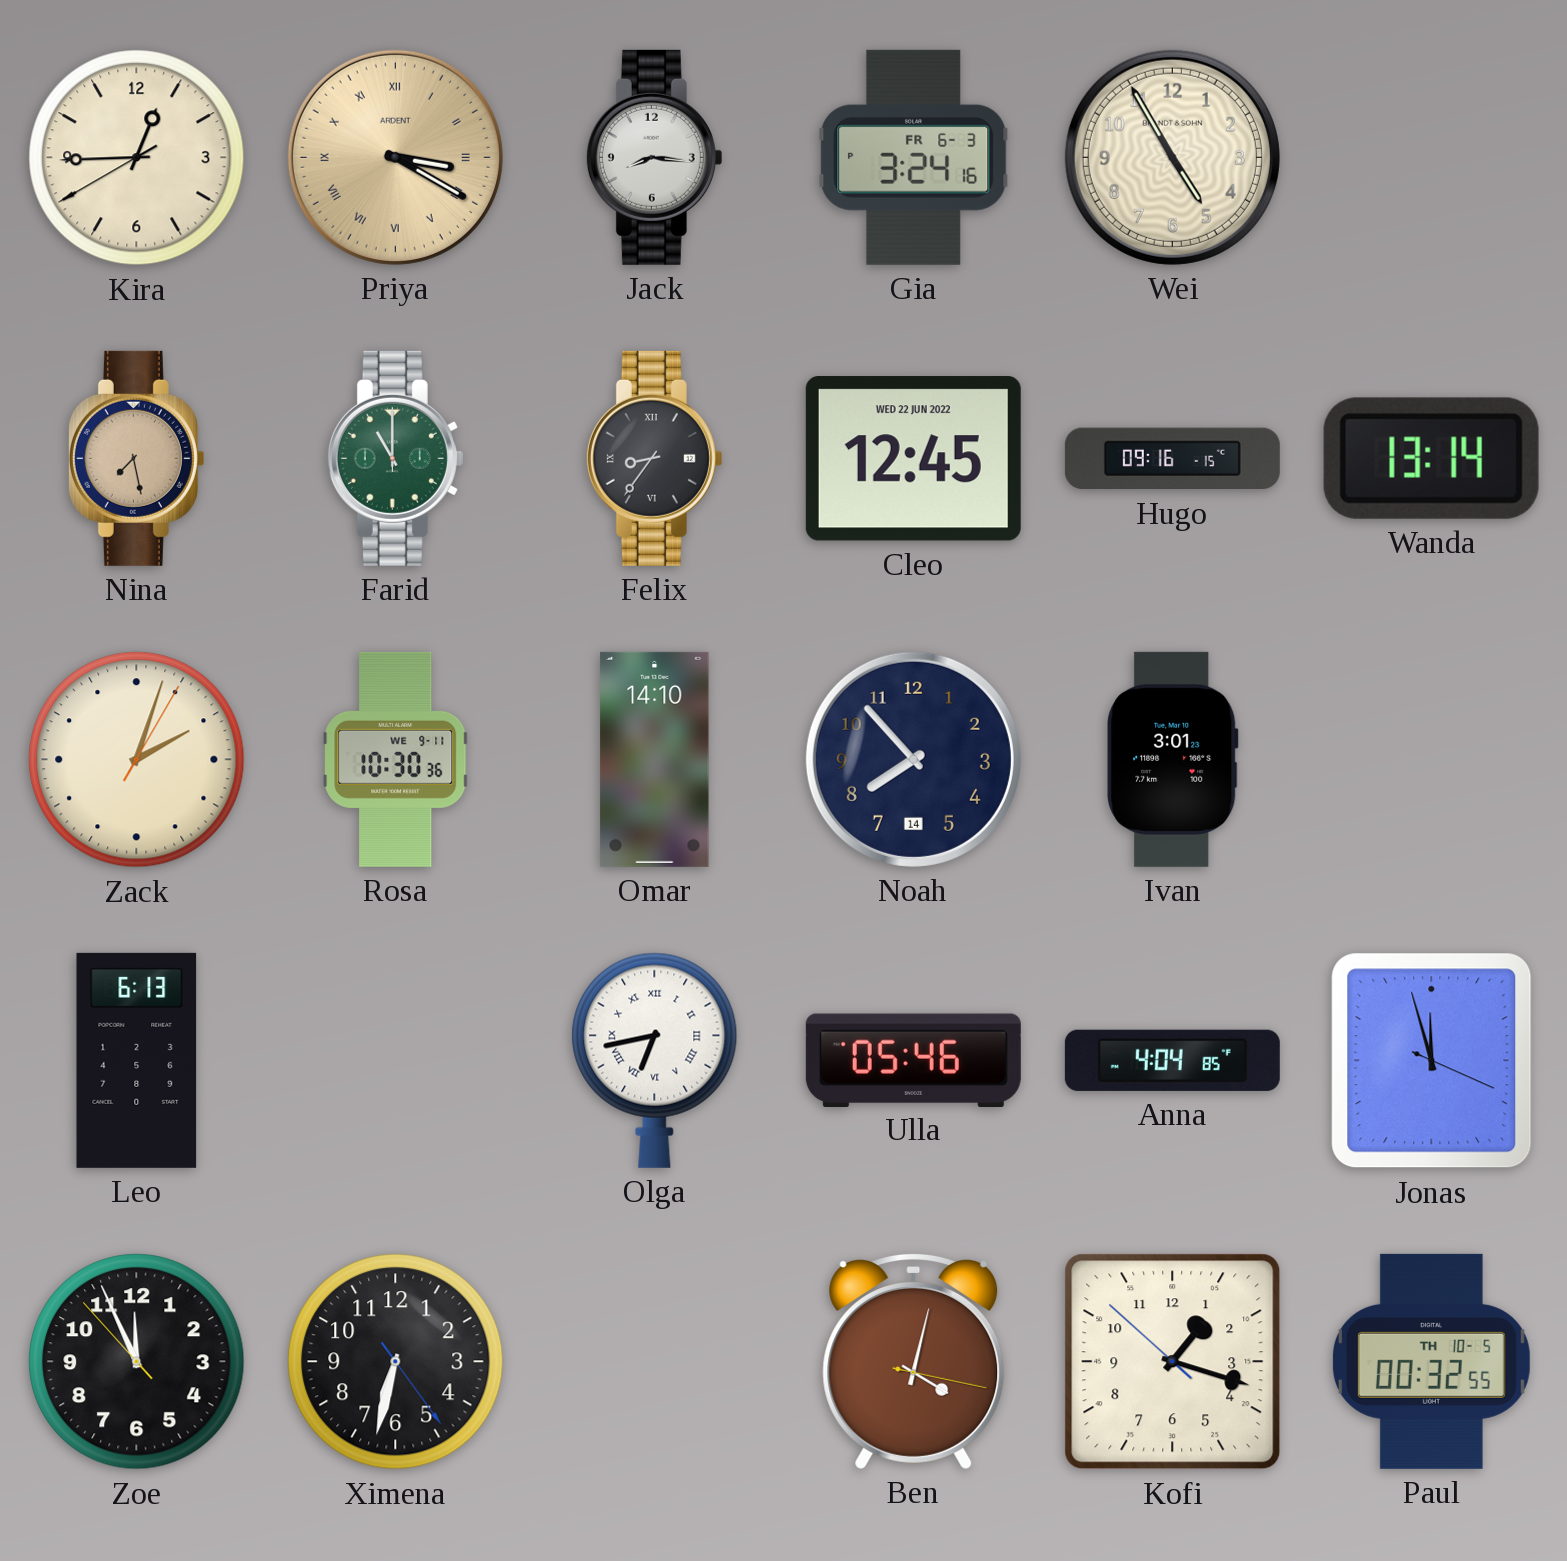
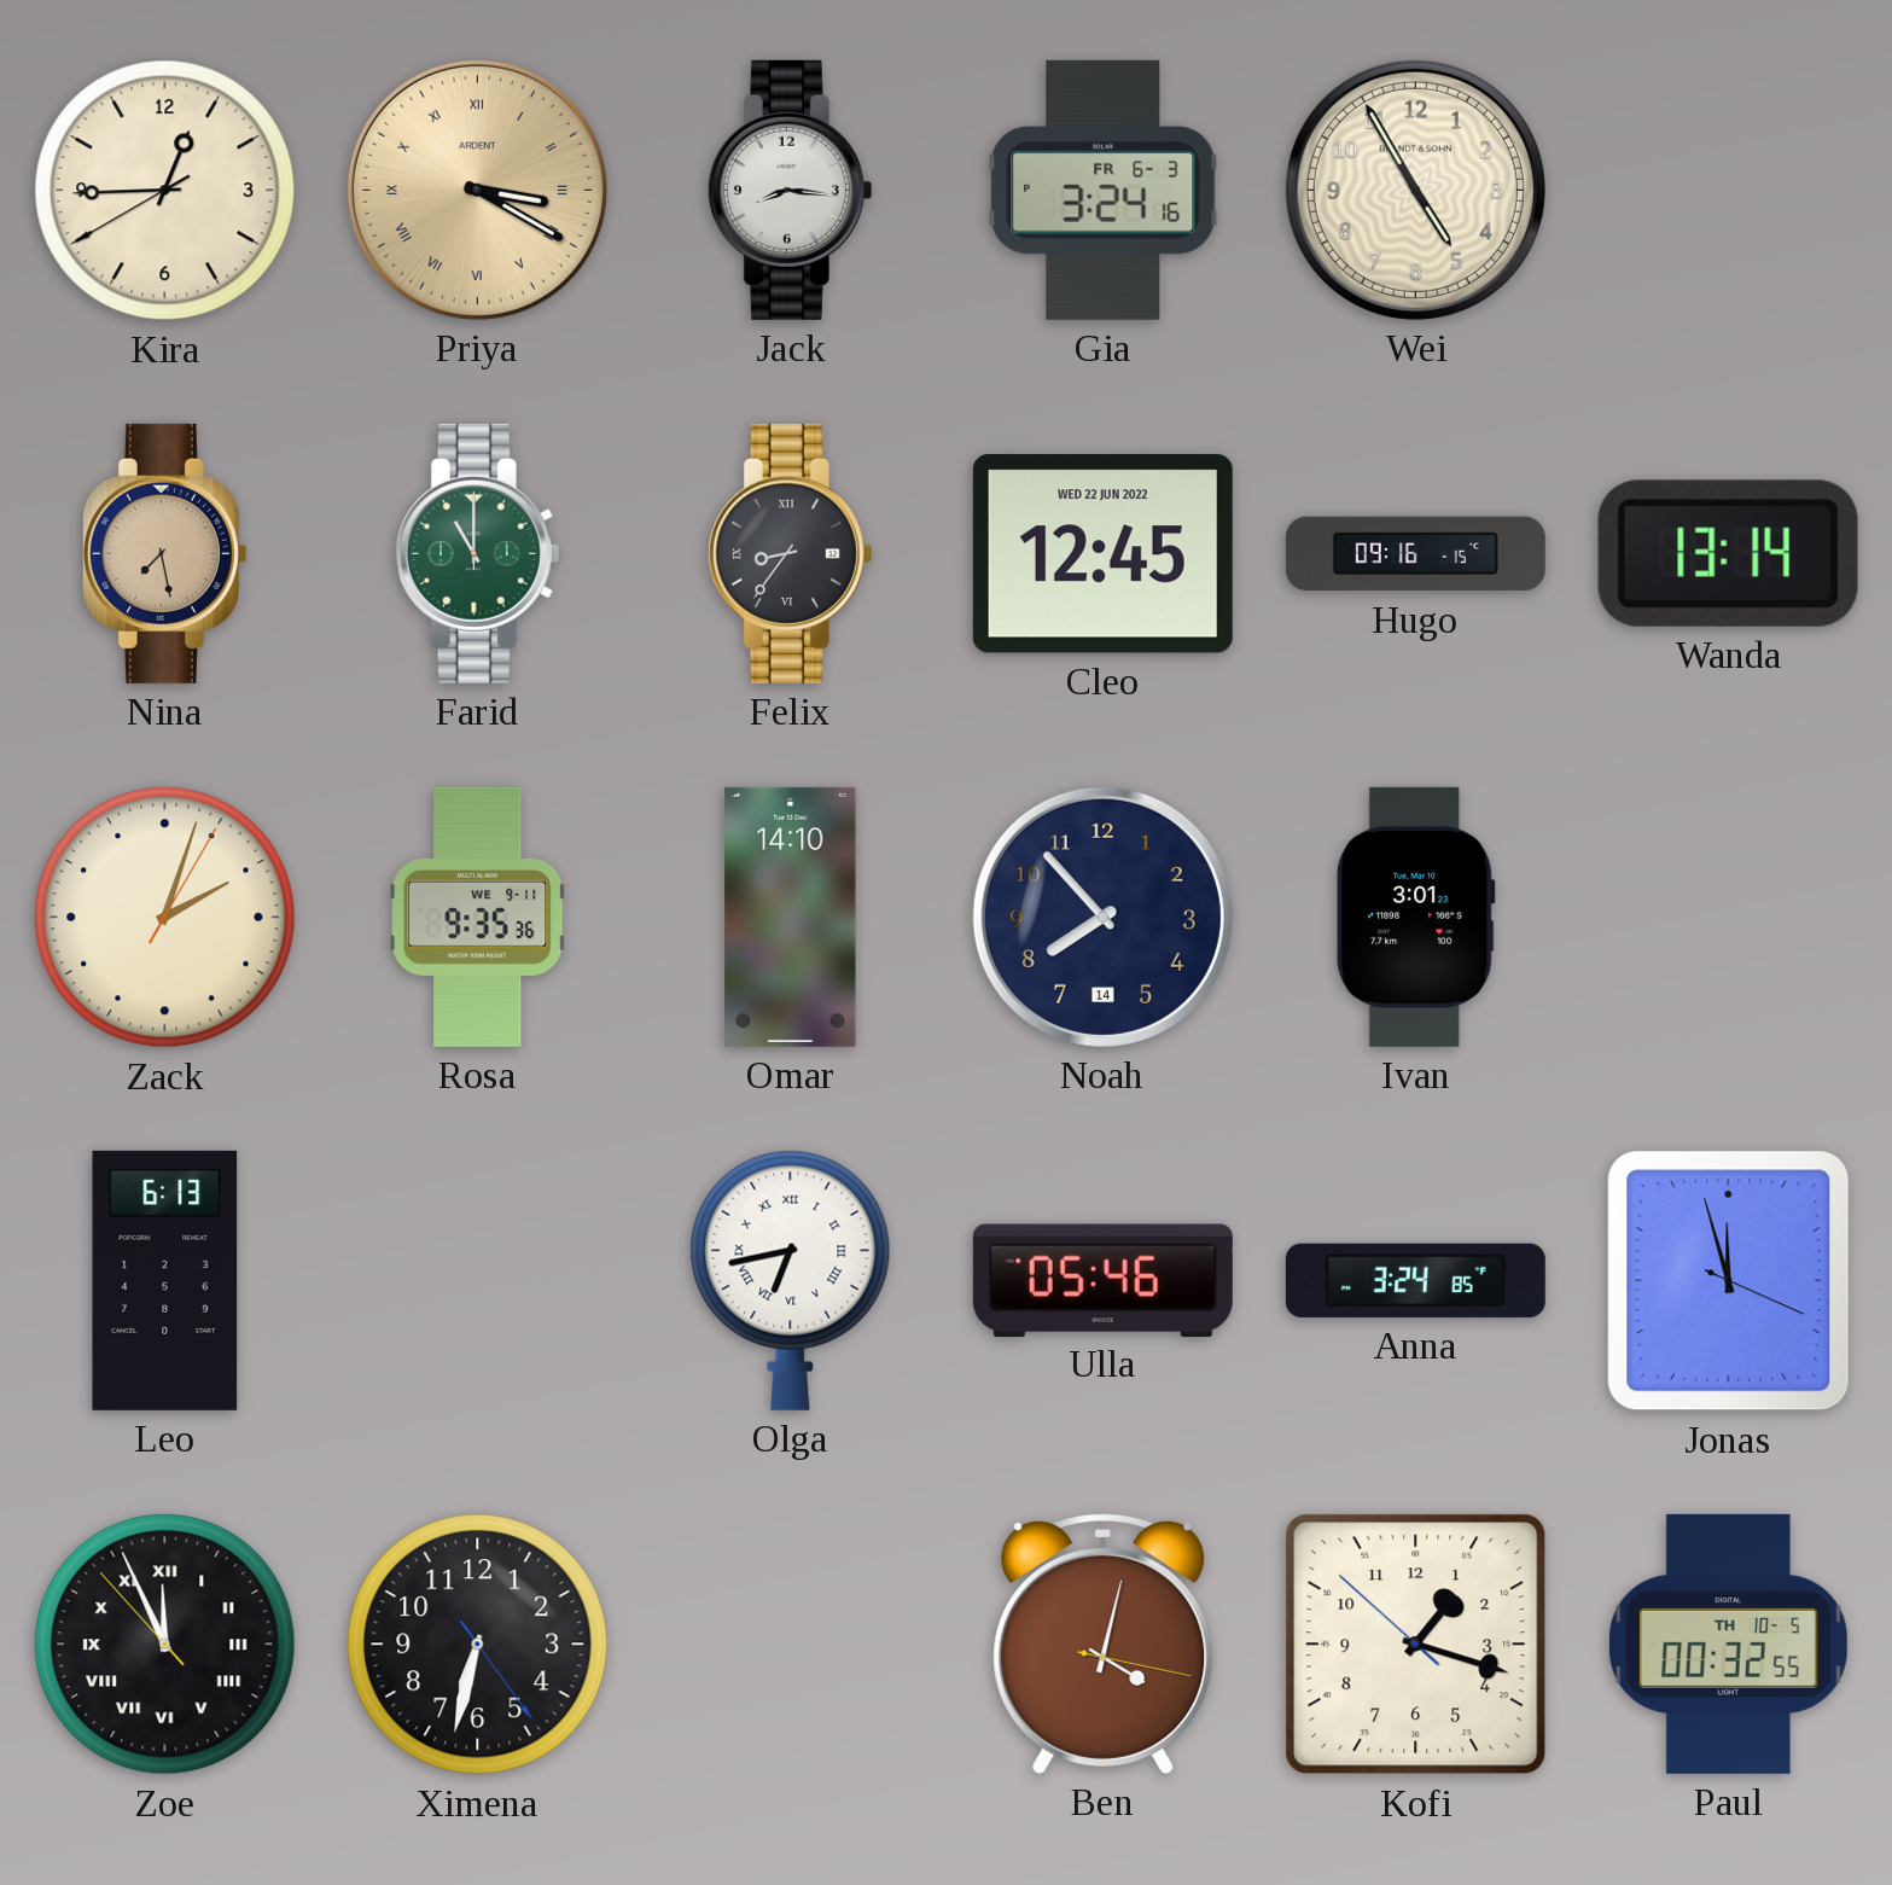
Rosa: 10:30 -> 9:35
Anna: 4:04 -> 3:24
Zoe numerals: Arabic -> Roman
